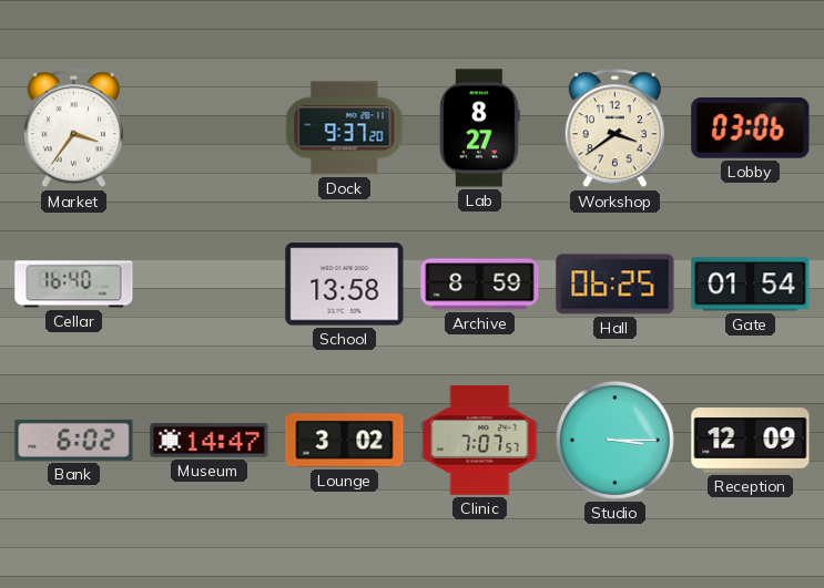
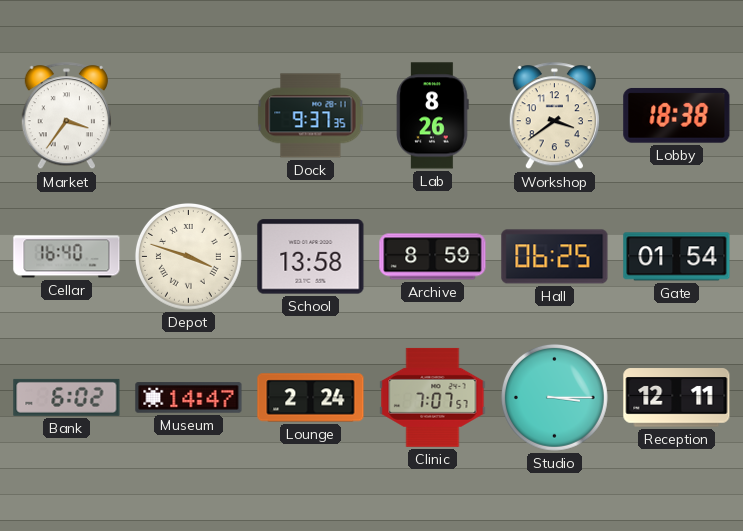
Dock: 9:37:20 -> 9:37:35
Lab: 8:27 -> 8:26
Lobby: 03:06 -> 18:38
Depot: none -> 3:48
Lounge: 3:02 -> 2:24
Reception: 12:09 -> 12:11
